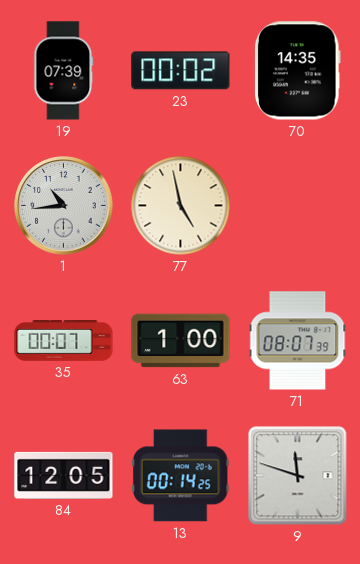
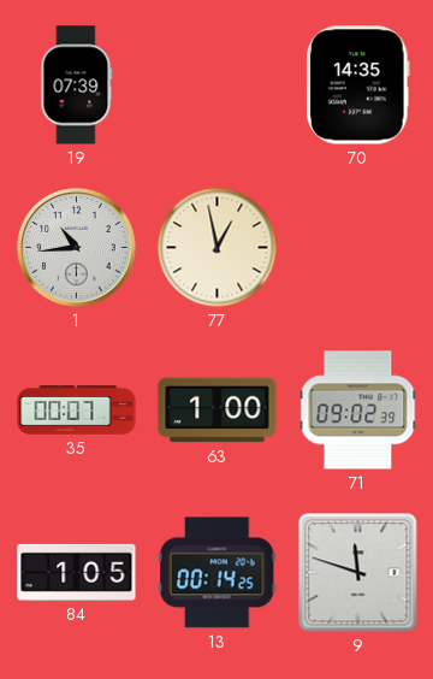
23: 00:02 -> none
77: 4:58 -> 12:58
71: 08:07 -> 09:02
84: 12:05 -> 1:05
